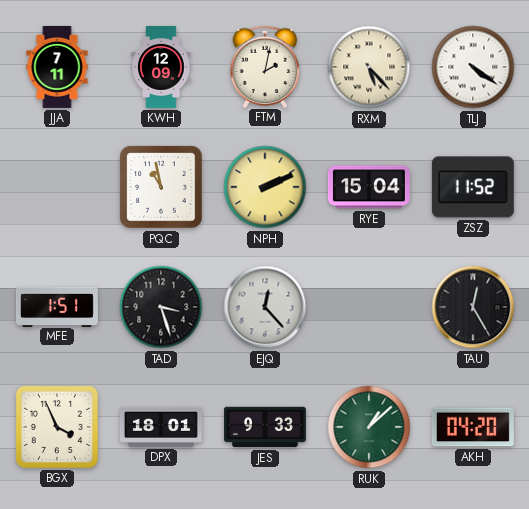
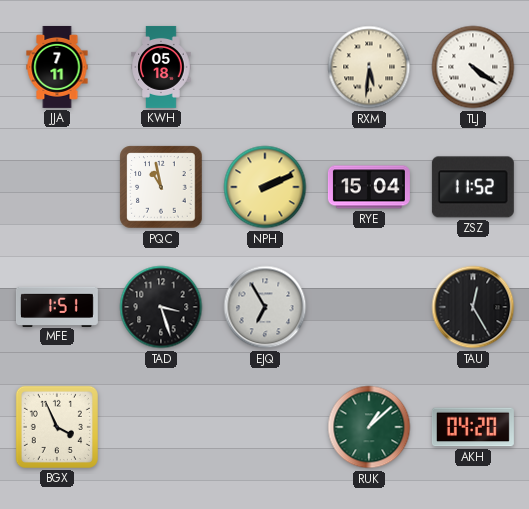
KWH: 12:09 -> 05:18
FTM: 2:02 -> none
RXM: 5:23 -> 5:31
EJQ: 12:23 -> 6:55
DPX: 18:01 -> none
JES: 9:33 -> none
